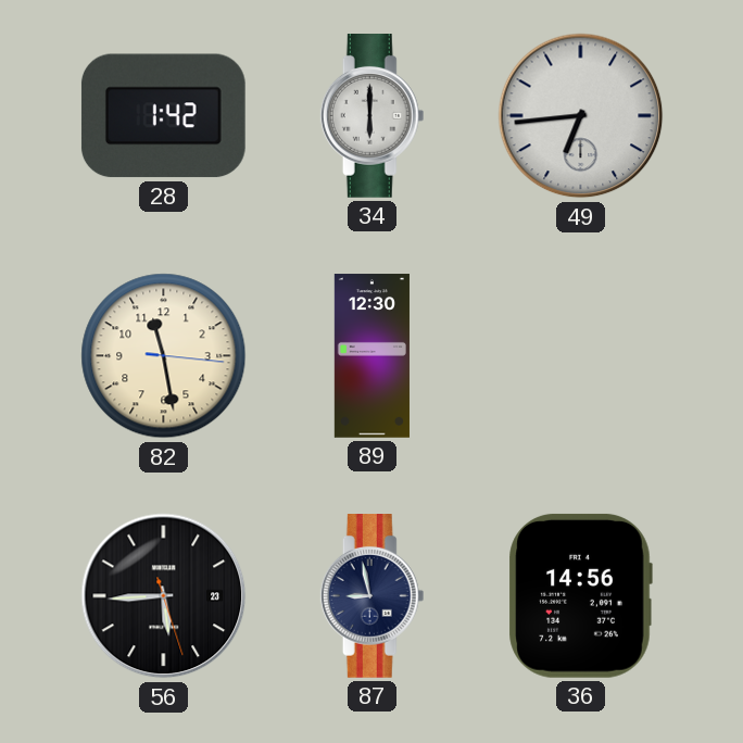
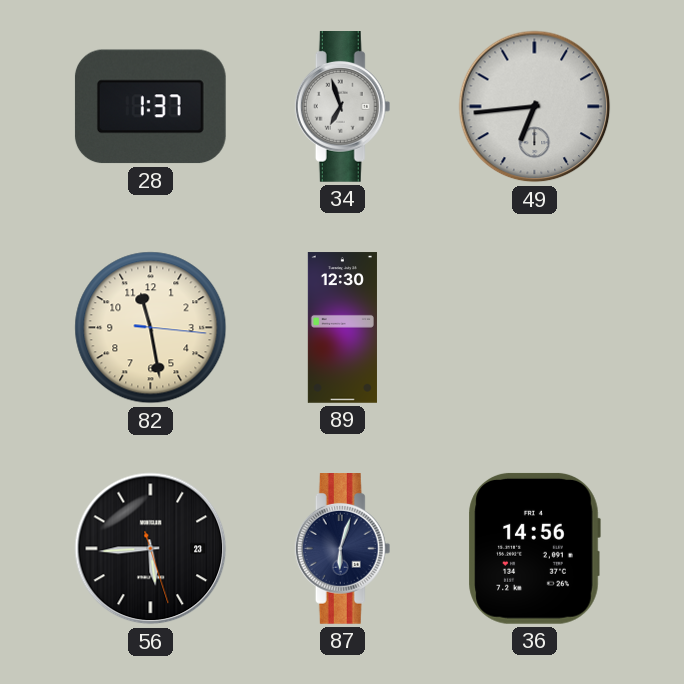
28: 1:42 -> 1:37
34: 6:00 -> 6:57
87: 8:58 -> 6:03
